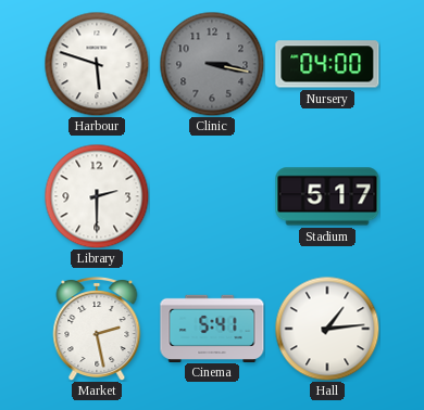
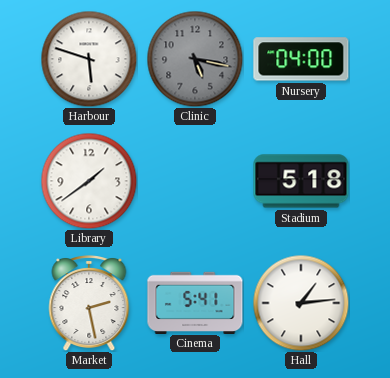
Clinic: 3:17 -> 5:17
Library: 2:30 -> 1:39
Stadium: 5:17 -> 5:18
